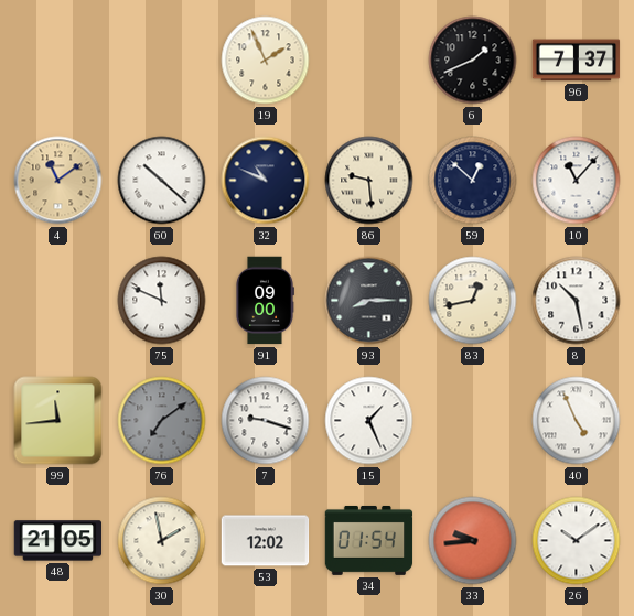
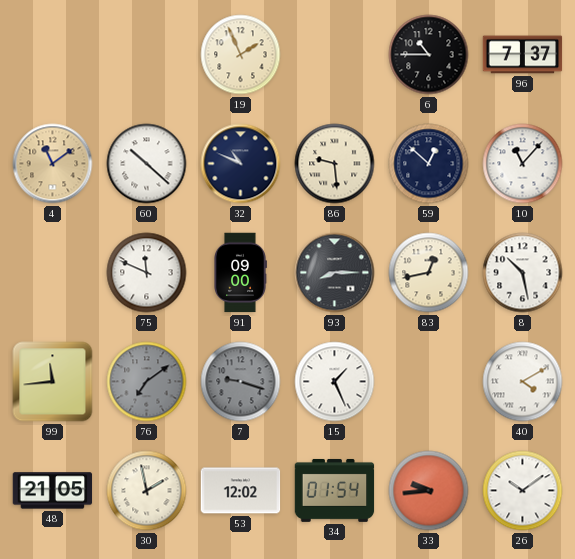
6: 1:41 -> 10:45
7 dial: white -> grey
40: 4:56 -> 4:10
